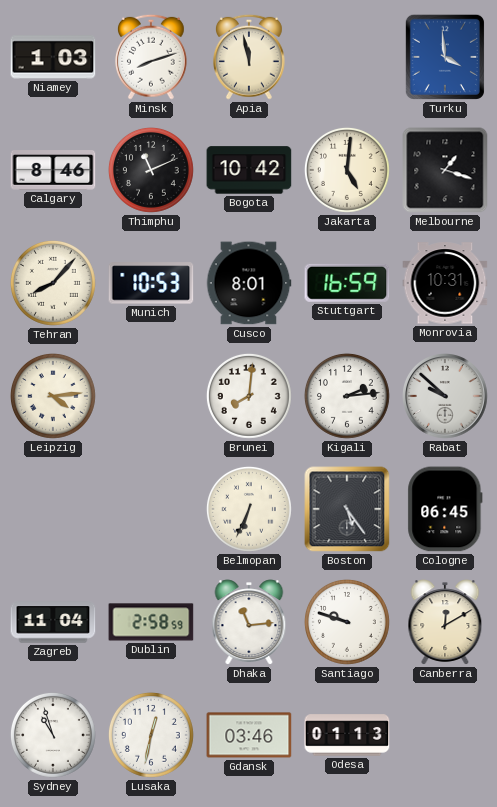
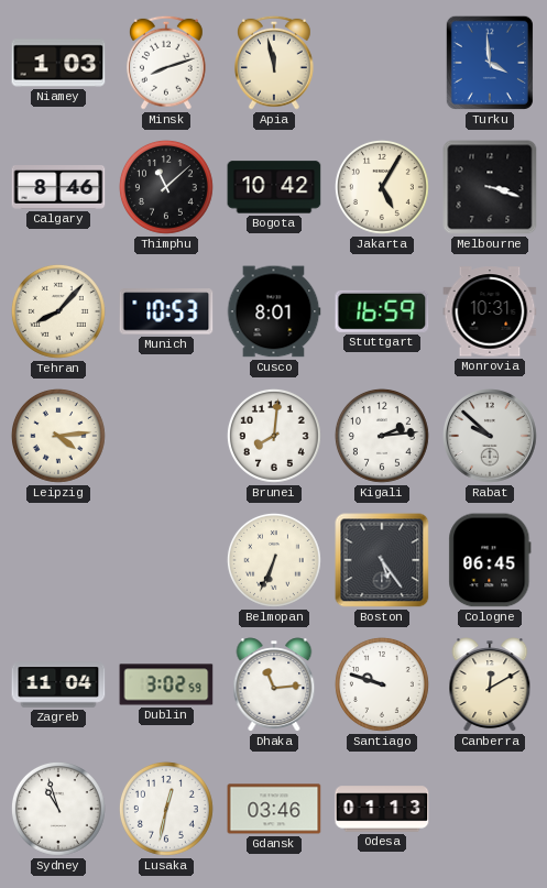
Thimphu: 11:11 -> 11:08
Jakarta: 5:01 -> 5:05
Melbourne: 1:18 -> 3:18
Dublin: 2:58 -> 3:02
